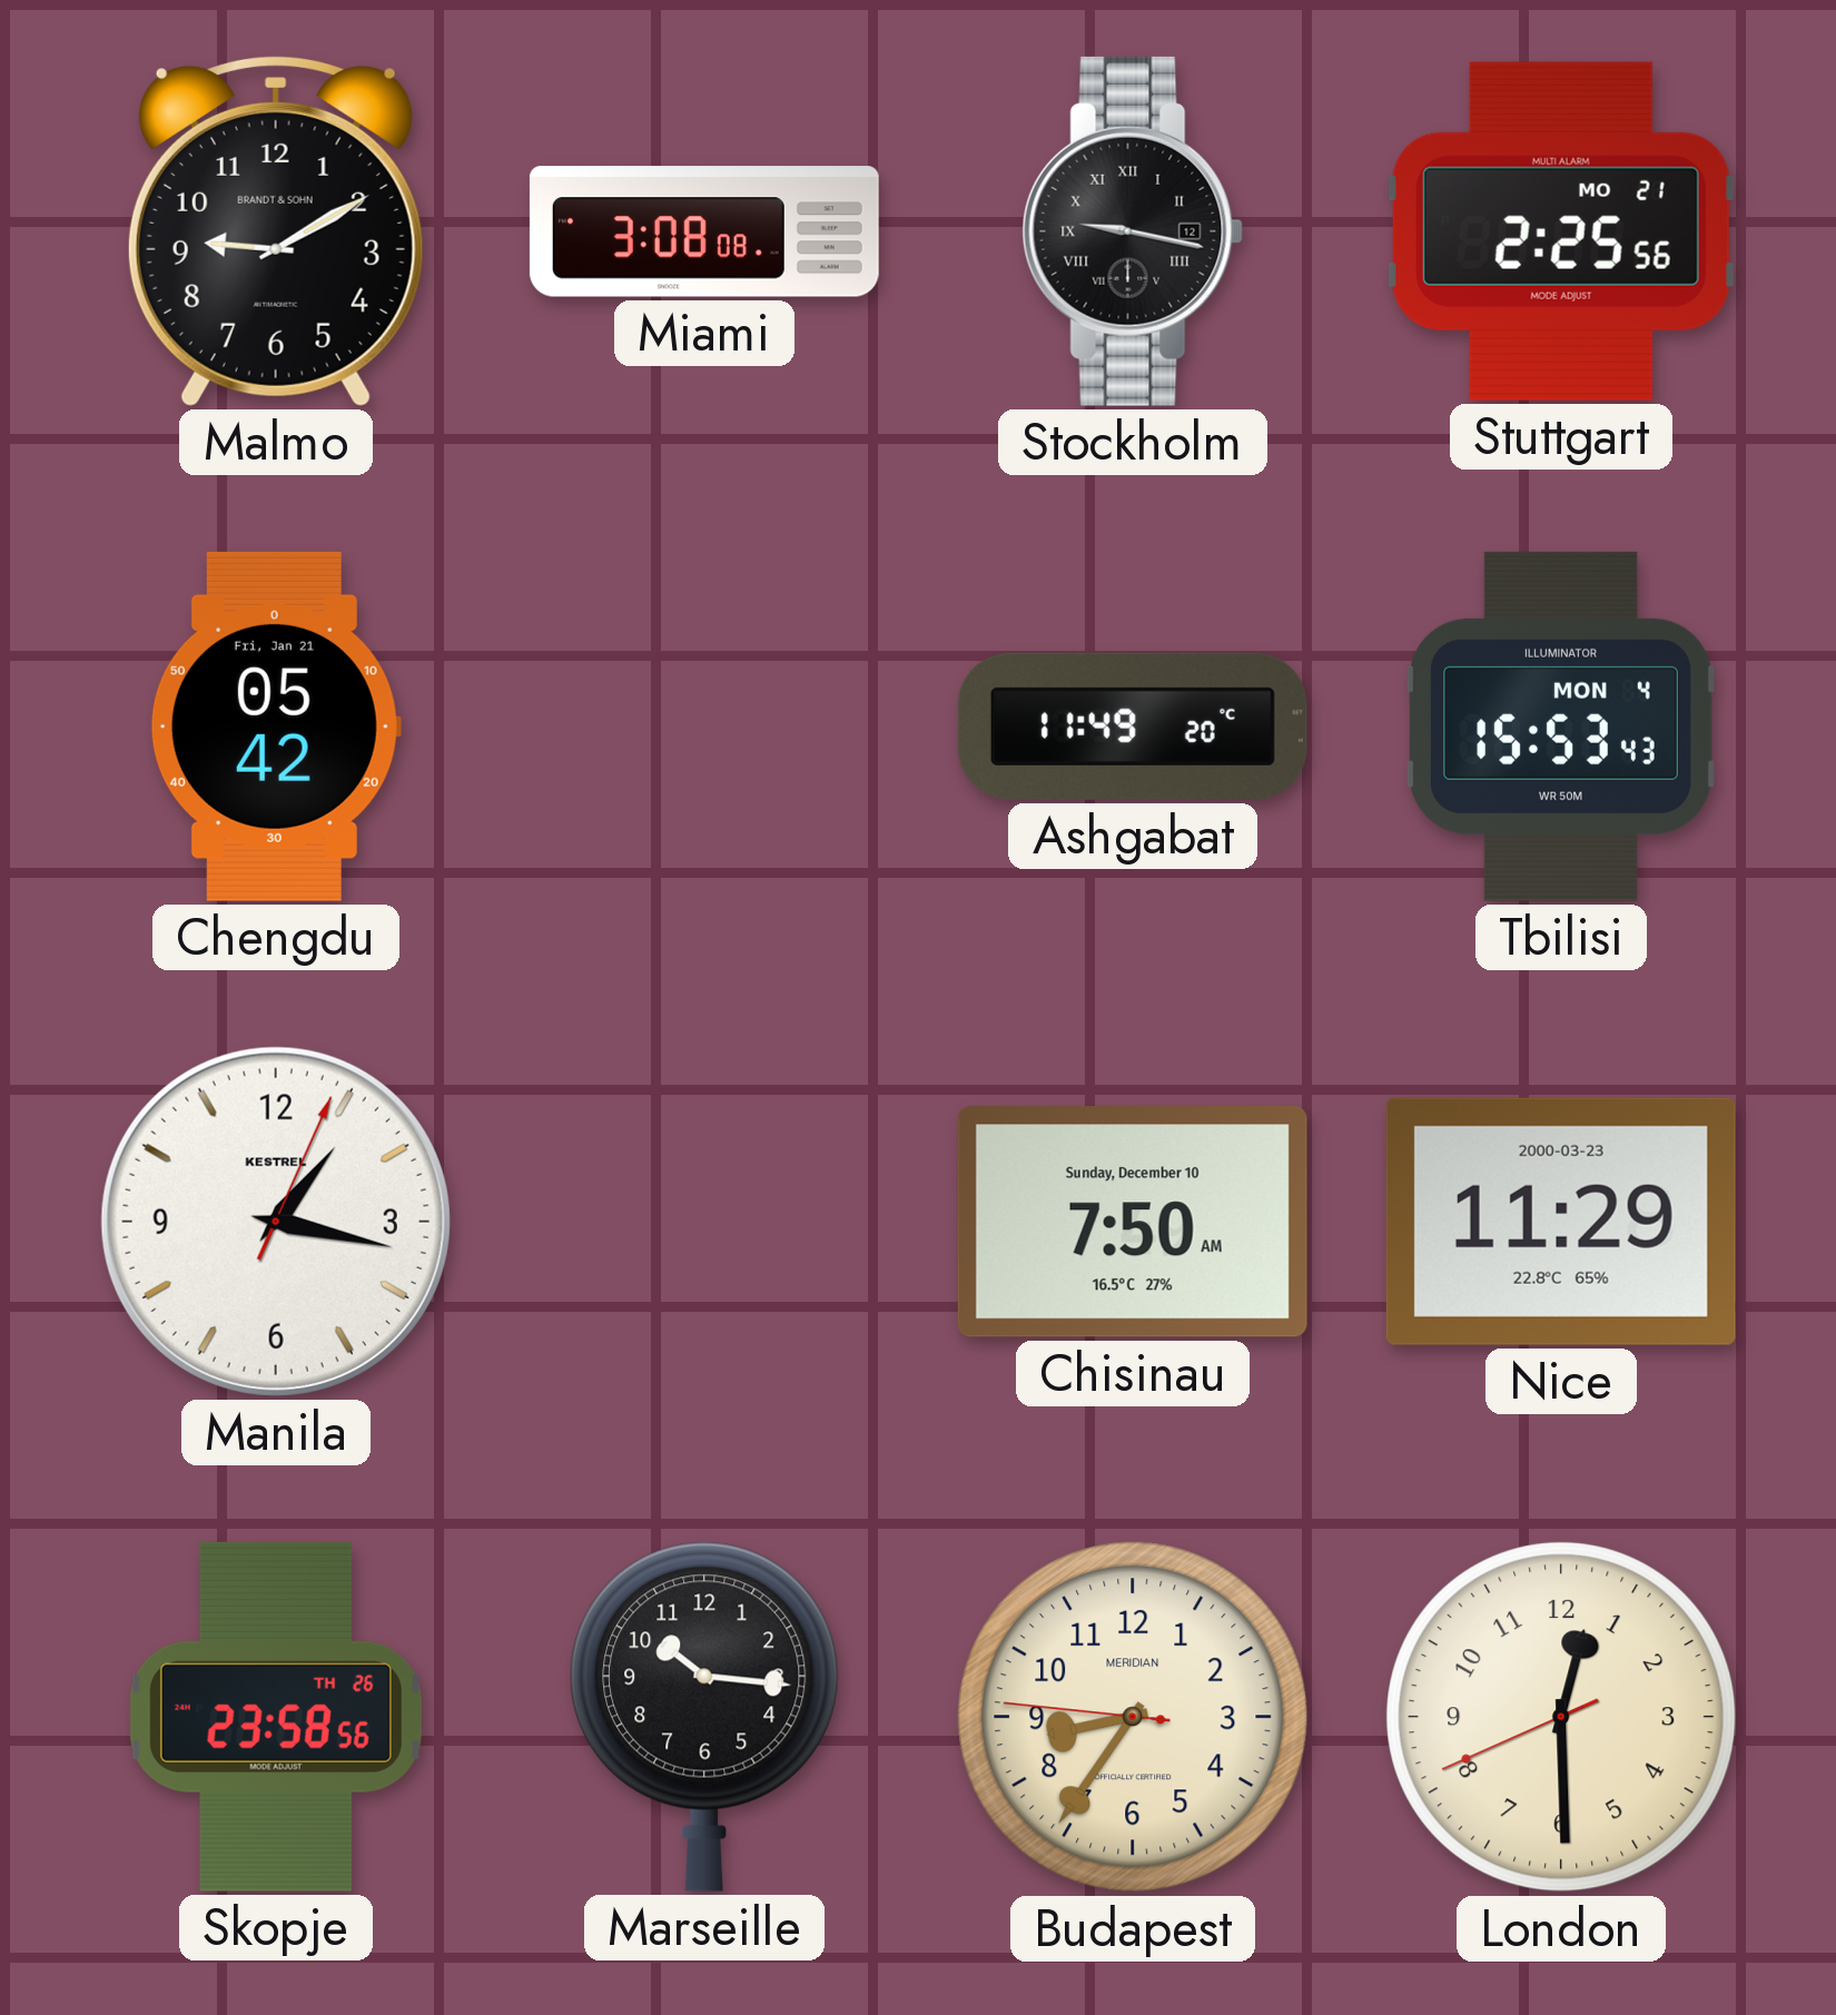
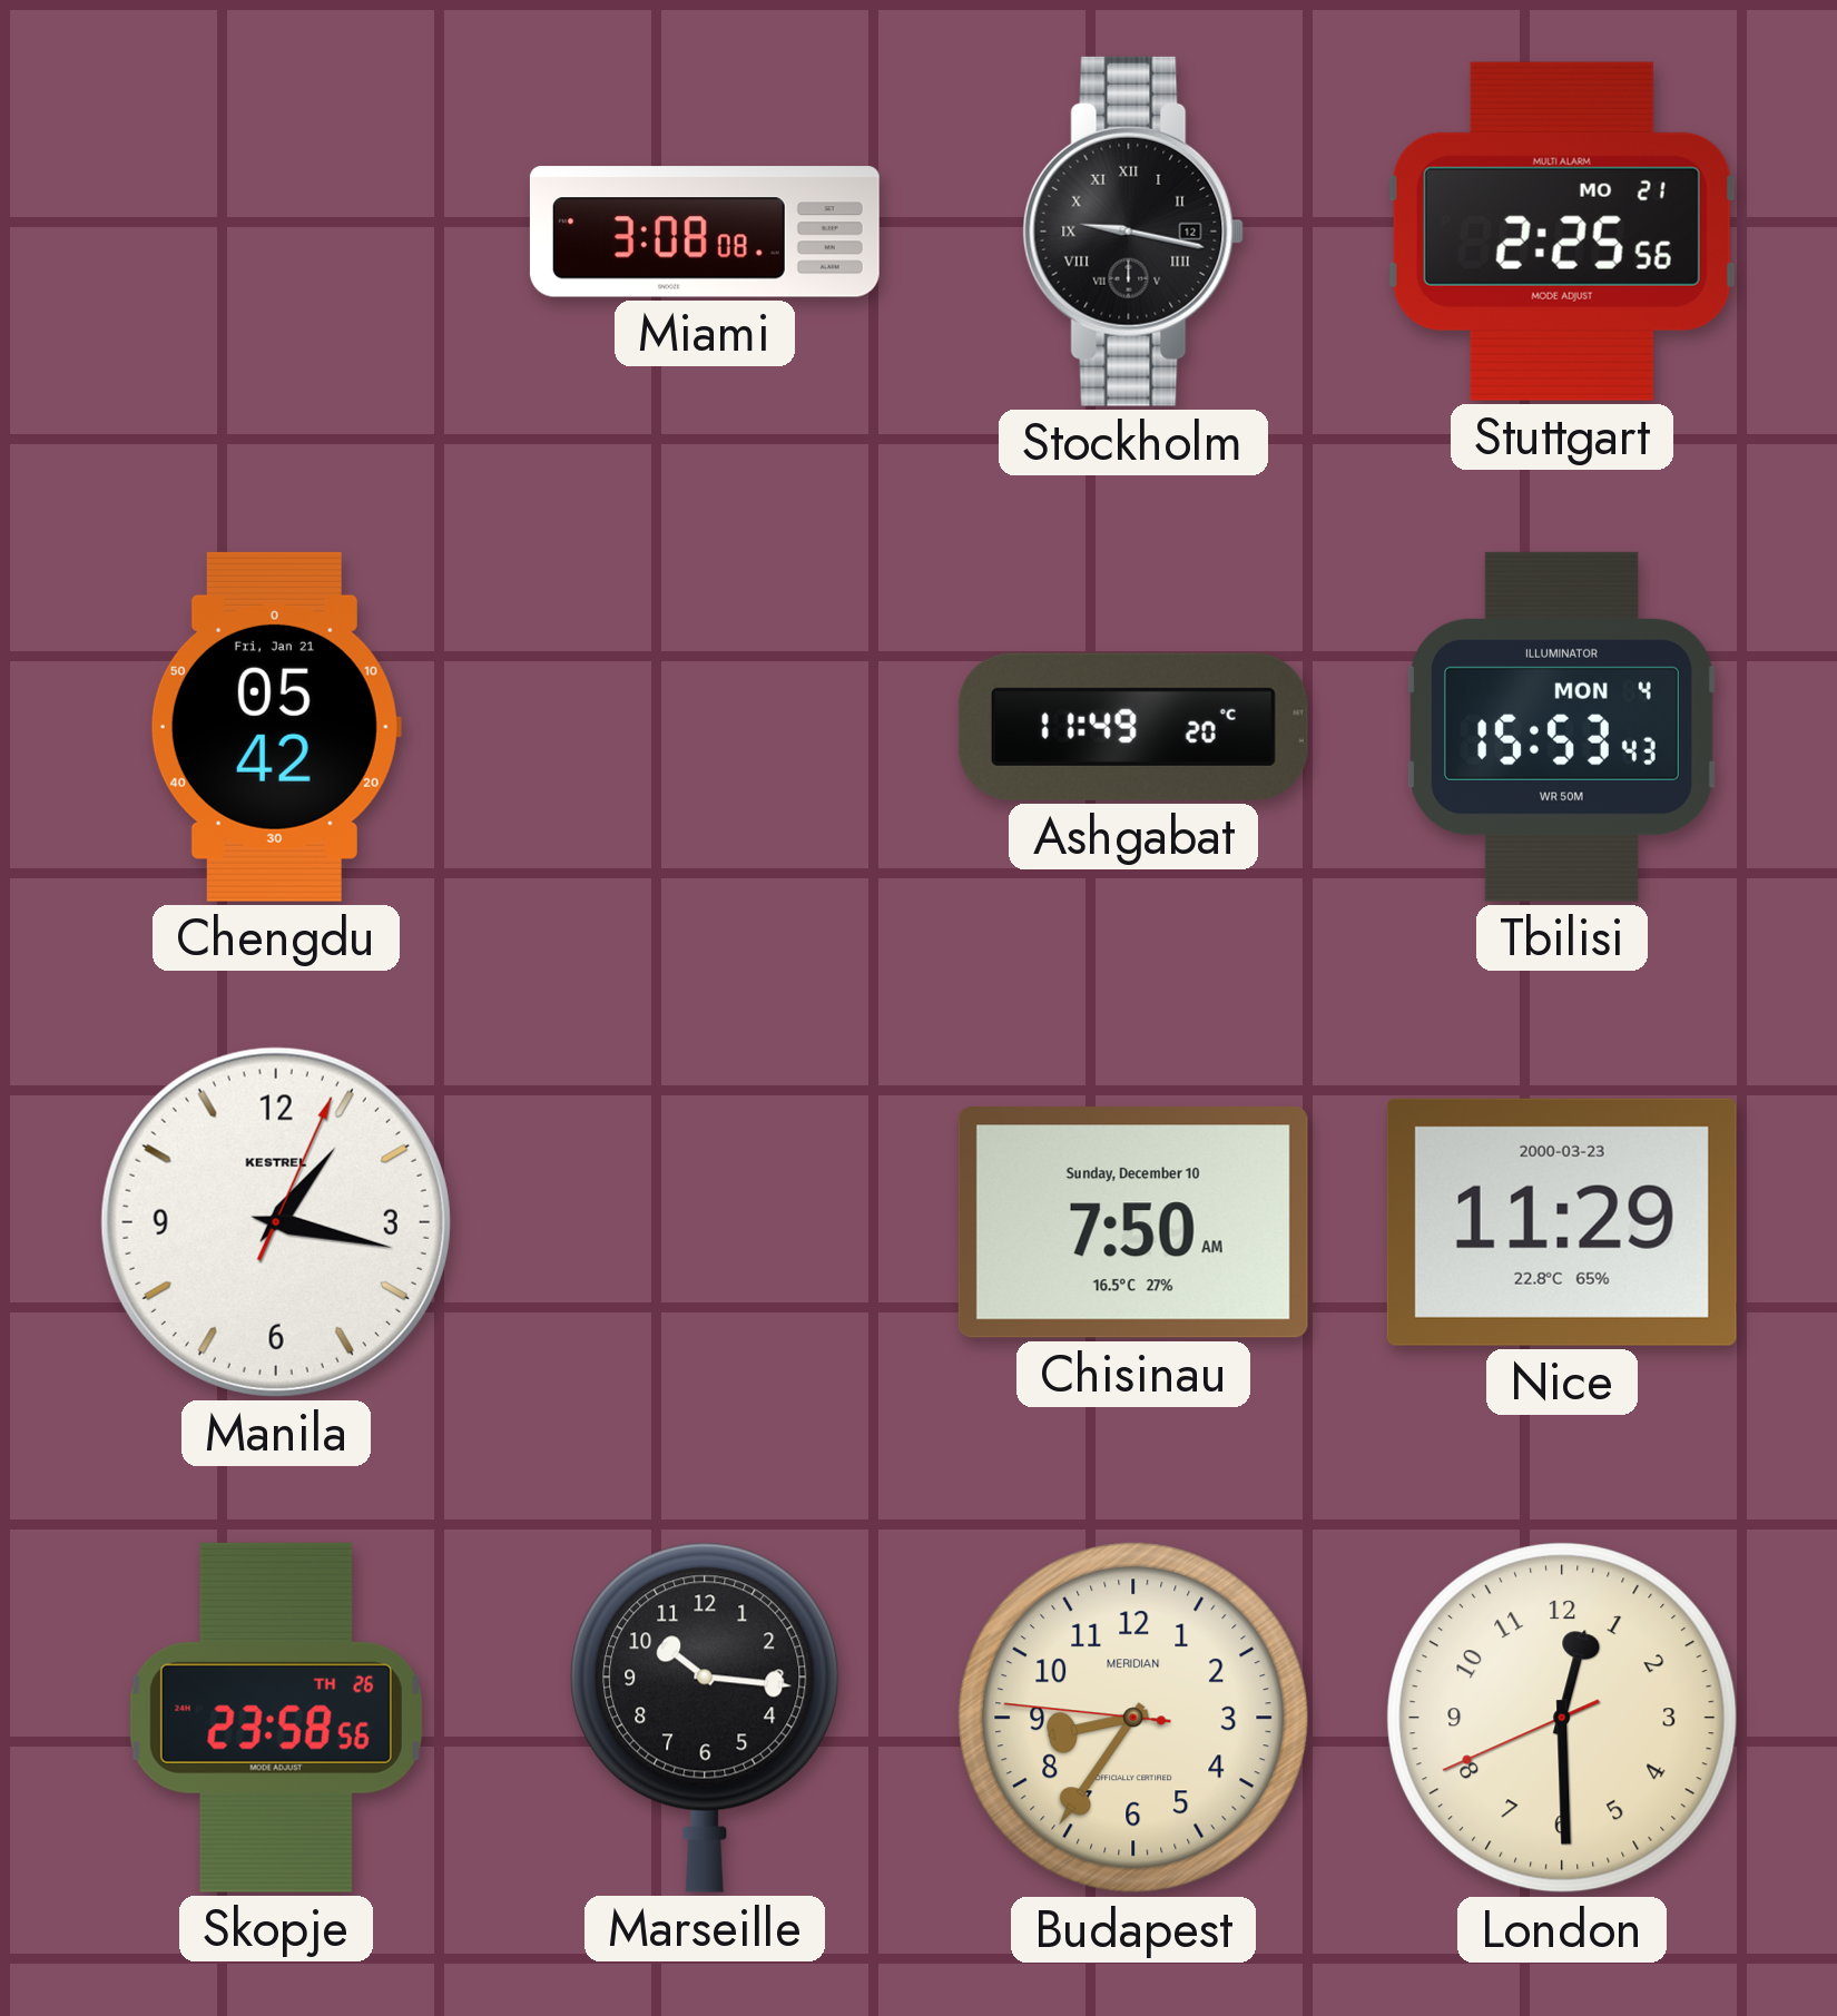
Malmo: 9:10 -> none
